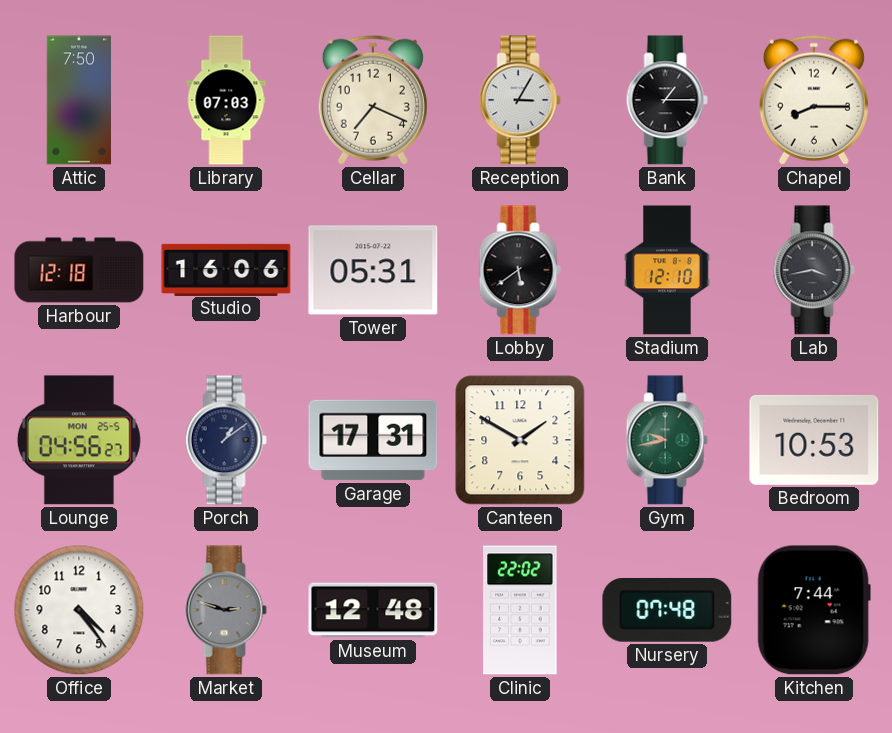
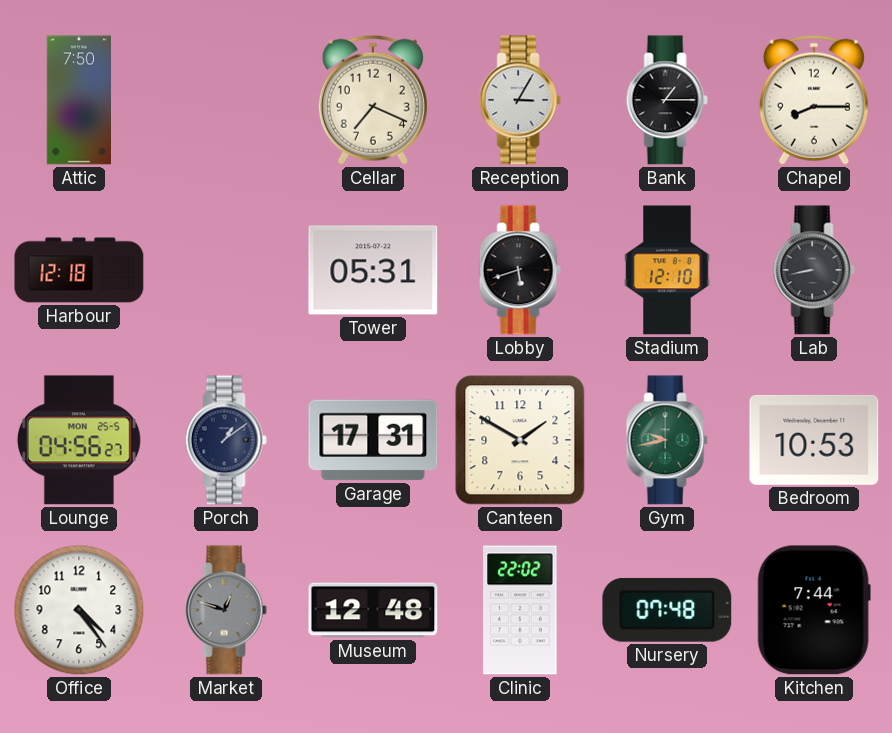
Library: 07:03 -> none
Studio: 16:06 -> none
Lobby: 5:39 -> 5:42
Lab: 3:43 -> 8:43
Market: 2:48 -> 12:48
